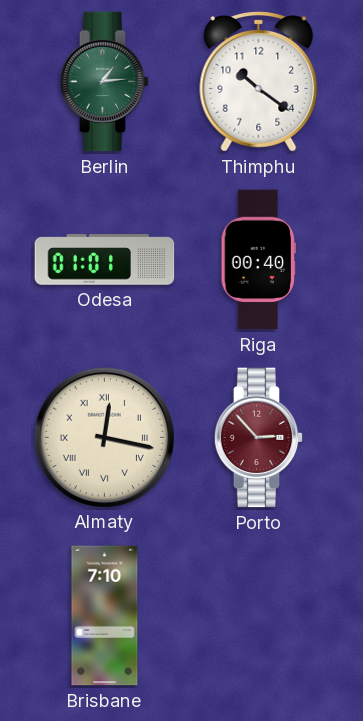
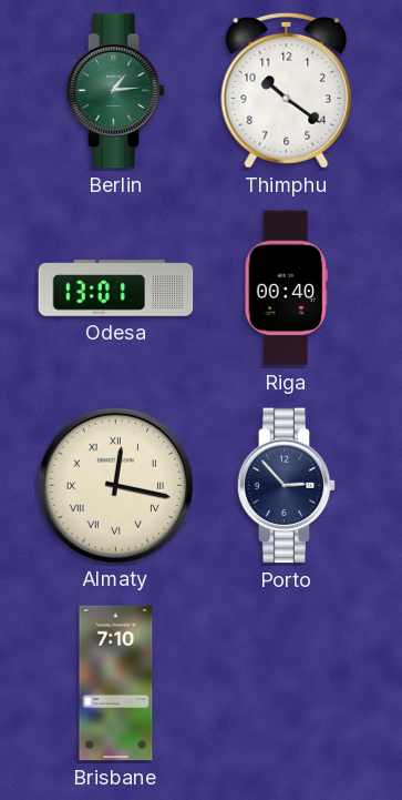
Odesa: 01:01 -> 13:01
Porto dial: burgundy -> navy
